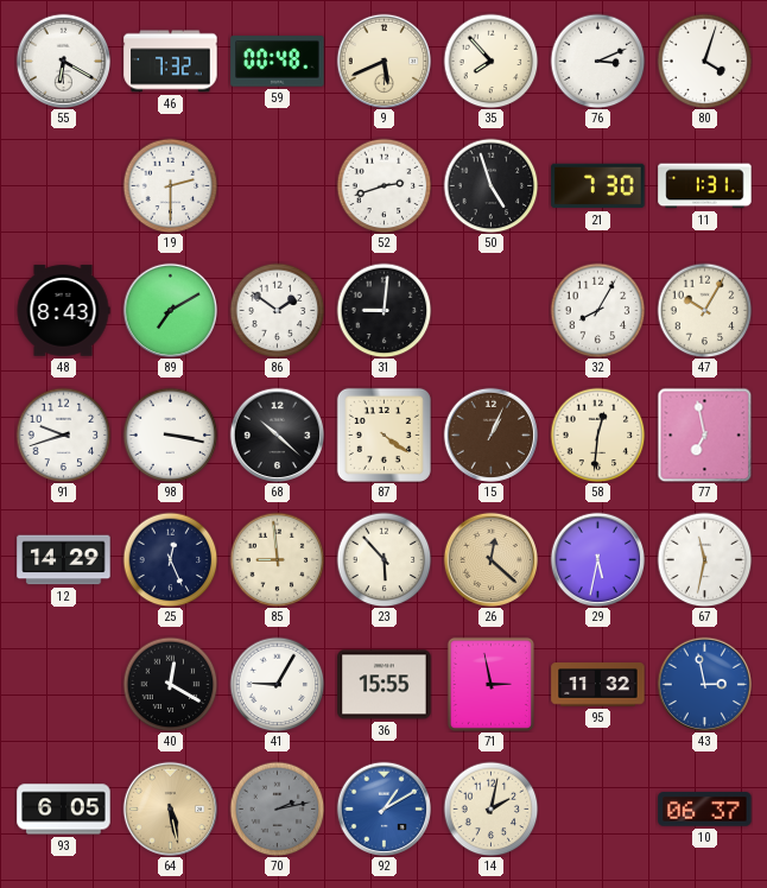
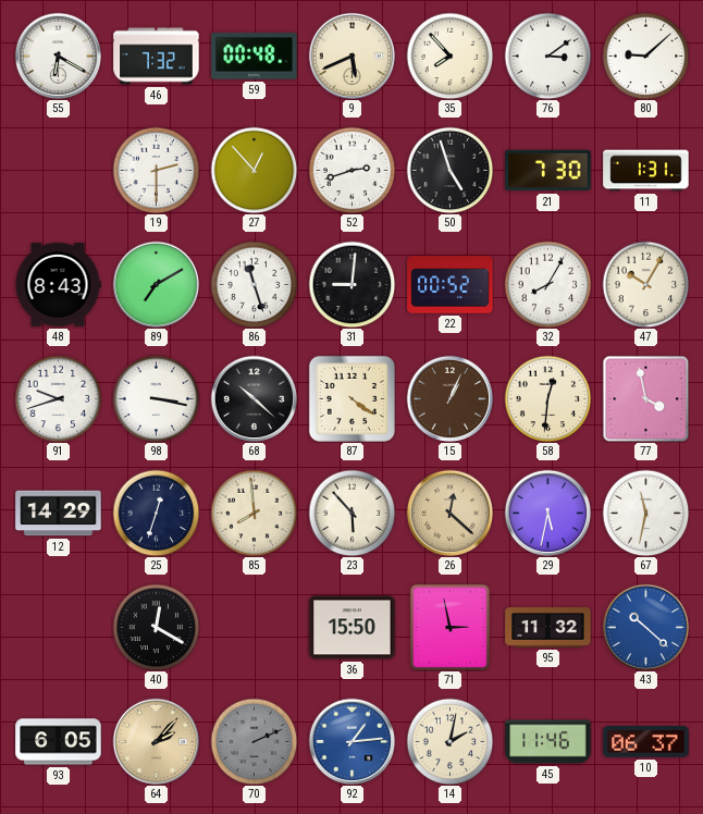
76: 3:11 -> 3:09
80: 4:03 -> 9:08
27: none -> 12:53
86: 1:51 -> 11:27
22: none -> 00:52
77: 6:58 -> 3:58
25: 12:26 -> 12:33
85: 8:59 -> 7:59
41: 9:05 -> none
36: 15:55 -> 15:50
43: 2:58 -> 10:22
64: 5:28 -> 2:07
70: 2:13 -> 2:11
92: 1:10 -> 1:14
45: none -> 11:46
